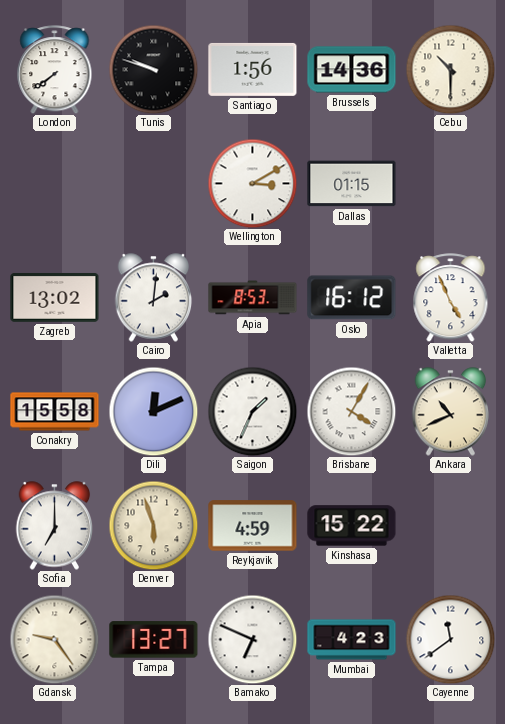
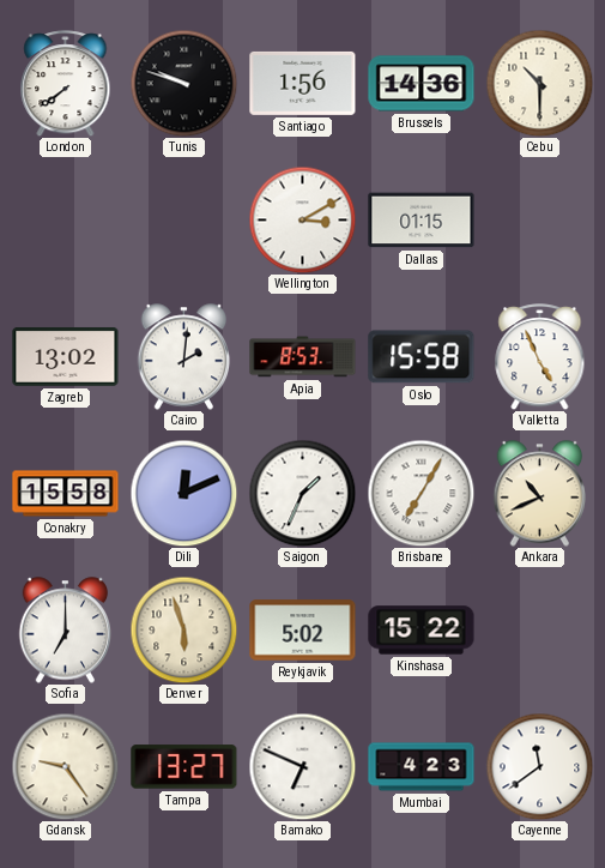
Oslo: 16:12 -> 15:58
Brisbane: 4:05 -> 7:05
Reykjavik: 4:59 -> 5:02
